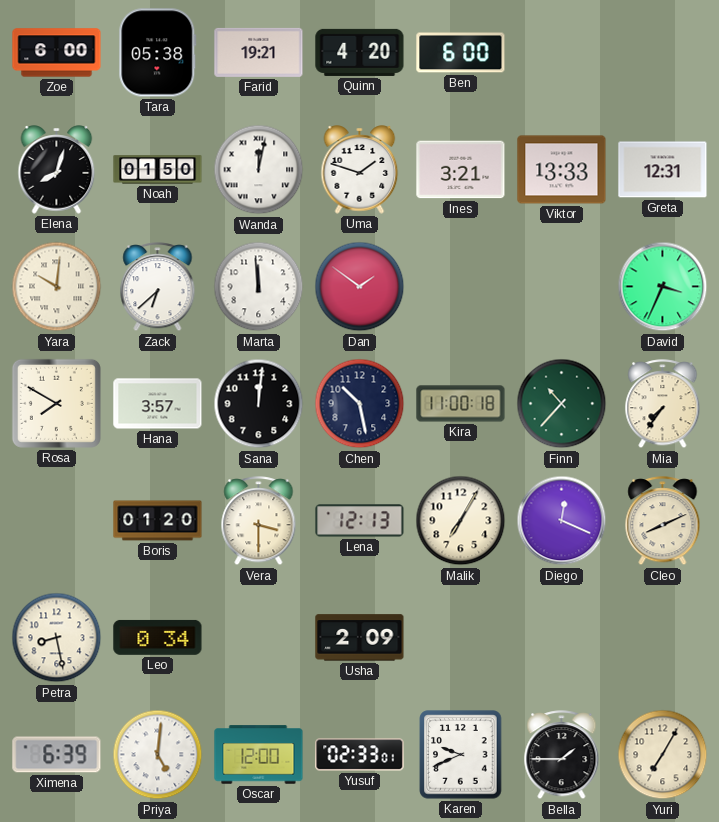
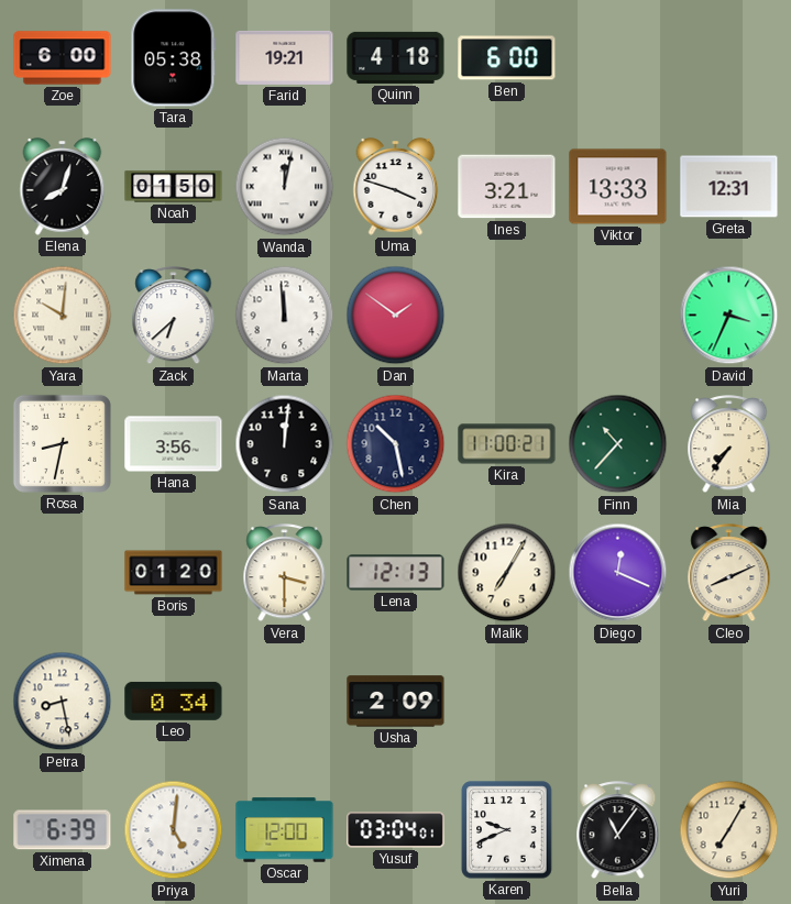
Quinn: 4:20 -> 4:18
Uma: 1:48 -> 3:48
Rosa: 7:50 -> 8:32
Hana: 3:57 -> 3:56
Kira: 11:00:18 -> 11:00:21
Yusuf: 02:33 -> 03:04
Bella: 1:45 -> 11:06
